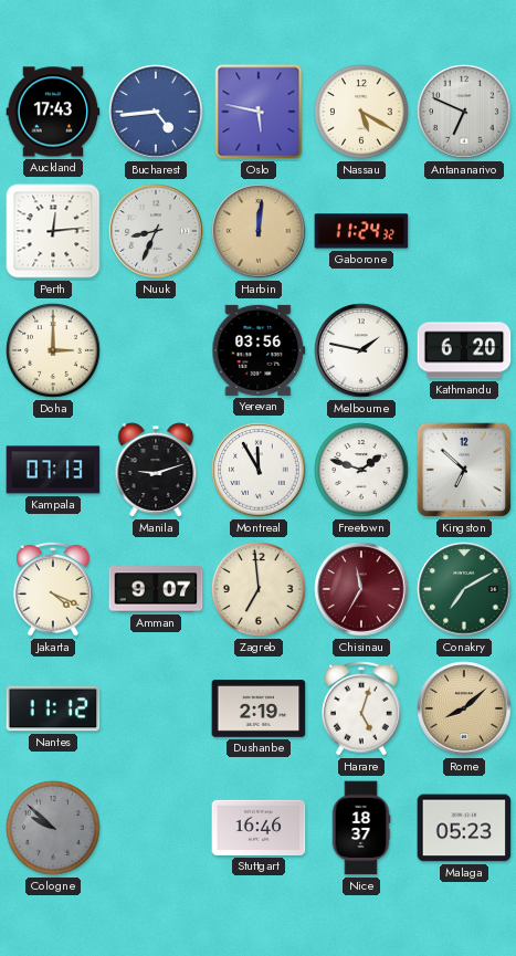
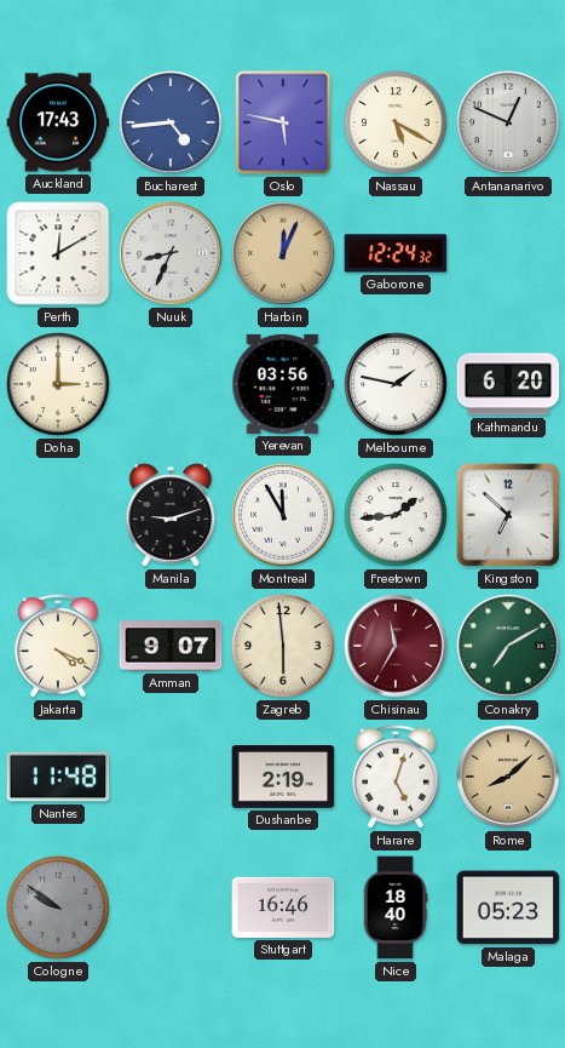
Antananarivo: 6:49 -> 12:49
Perth: 12:14 -> 12:10
Harbin: 12:01 -> 12:04
Gaborone: 11:24 -> 12:24
Kampala: 07:13 -> none
Freetown: 1:48 -> 1:44
Zagreb: 6:59 -> 5:59
Nantes: 11:12 -> 11:48
Cologne: 9:52 -> 9:51
Nice: 18:37 -> 18:40
